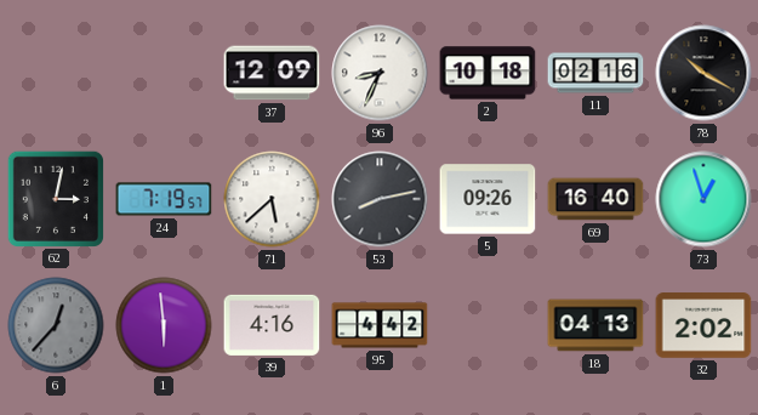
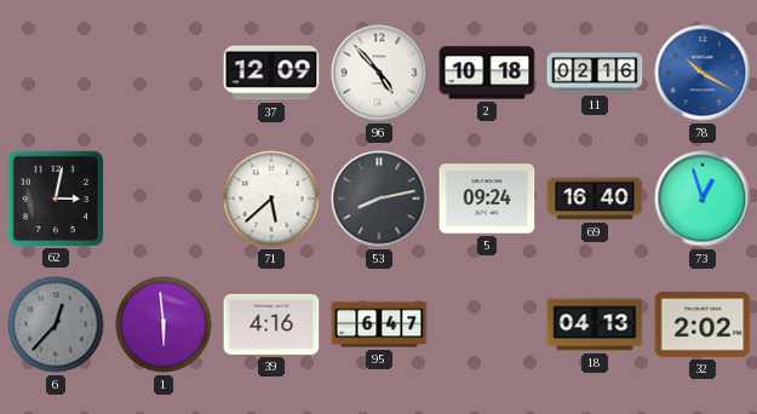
96: 8:34 -> 4:53
78 dial: black -> blue
24: 7:19 -> none
5: 09:26 -> 09:24
95: 4:42 -> 6:47
